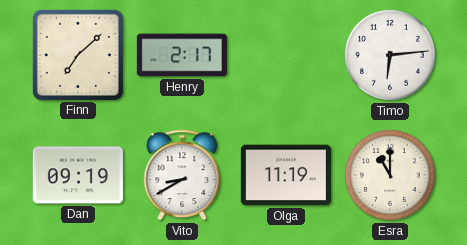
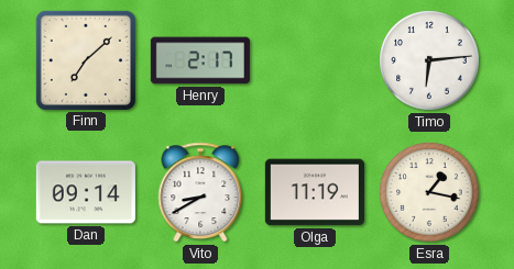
Dan: 09:19 -> 09:14
Esra: 11:00 -> 1:17
